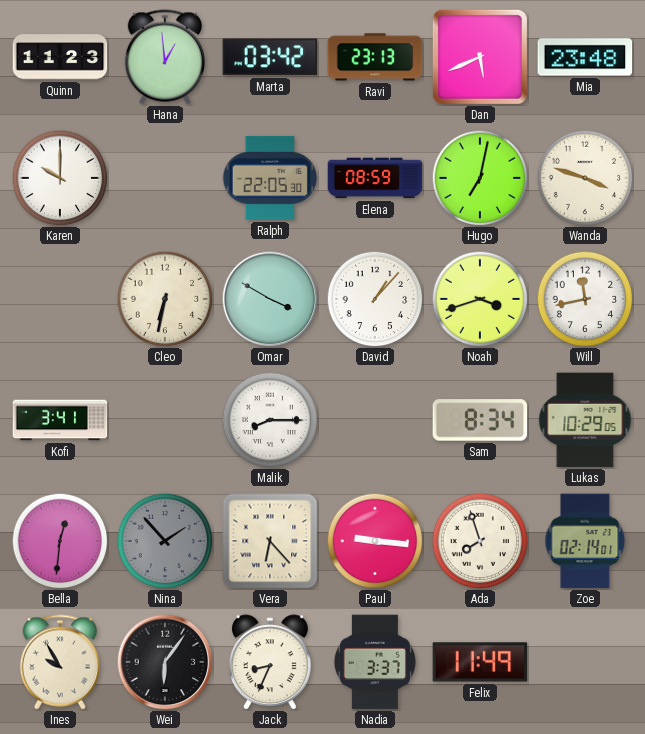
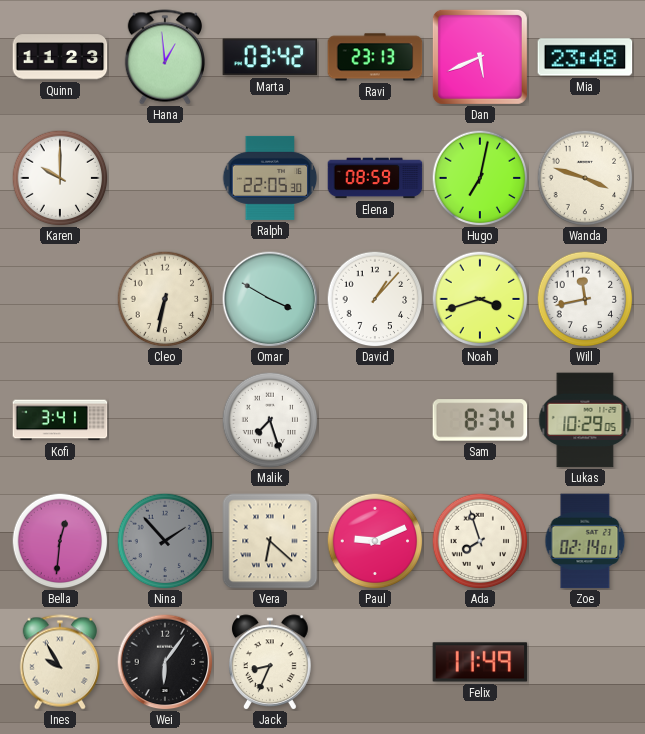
Malik: 8:15 -> 7:27
Vera: 6:23 -> 6:22
Paul: 9:16 -> 9:11
Nadia: 3:37 -> none
